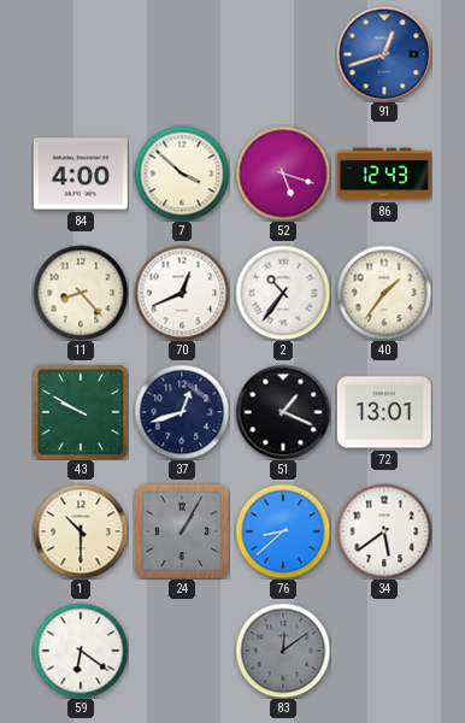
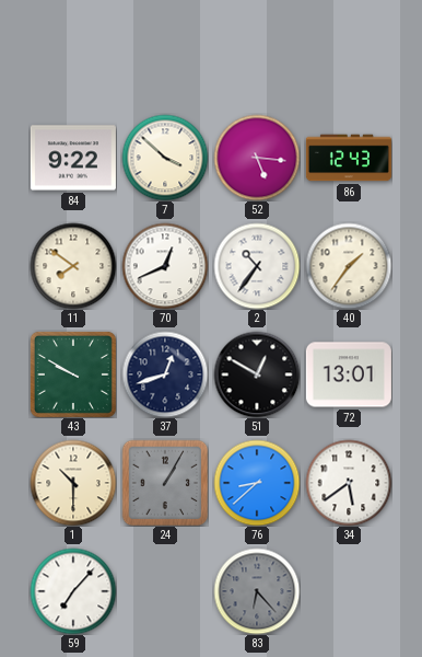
91: 12:42 -> none
84: 4:00 -> 9:22
52: 5:18 -> 5:16
11: 8:23 -> 7:51
51: 1:19 -> 12:50
59: 6:21 -> 7:07
83: 12:09 -> 6:23
